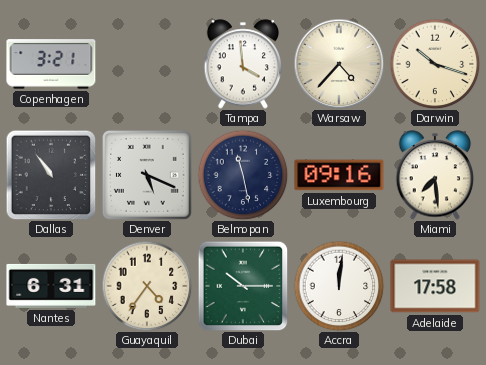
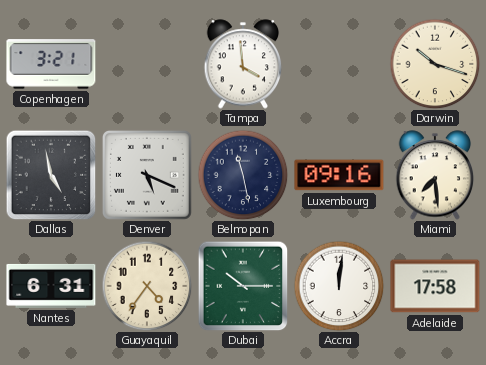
Warsaw: 4:37 -> none
Dallas: 10:54 -> 4:58
